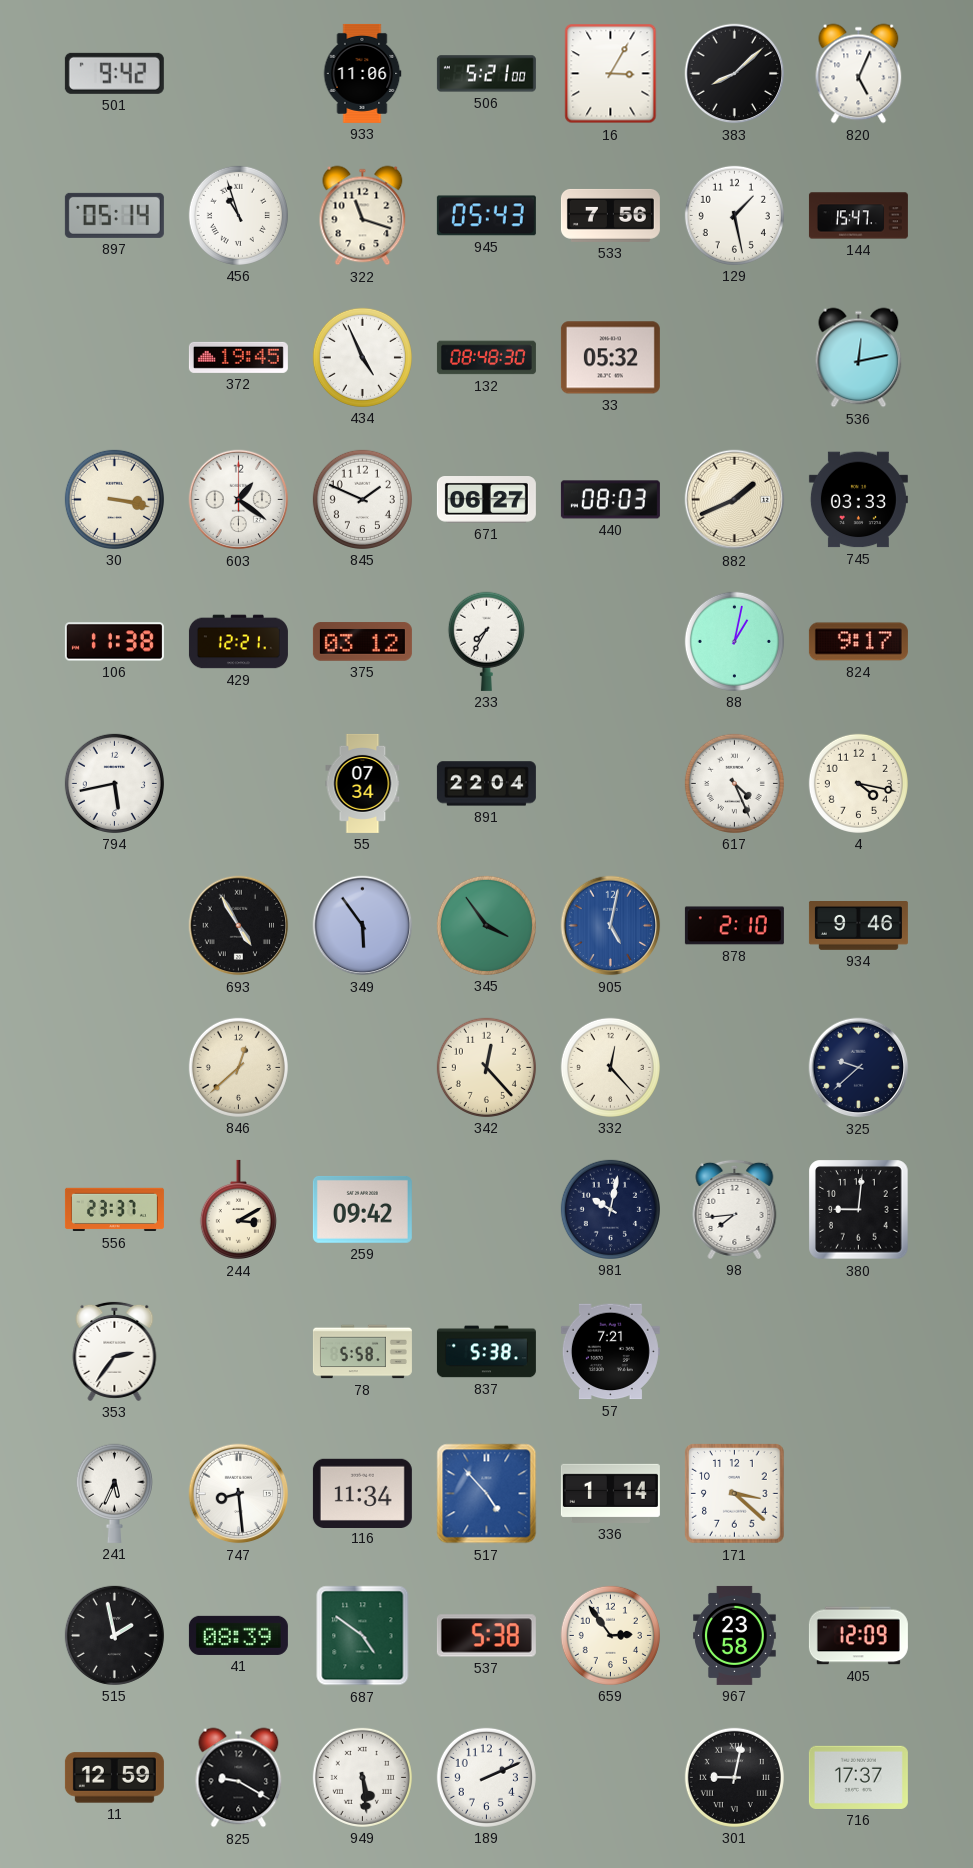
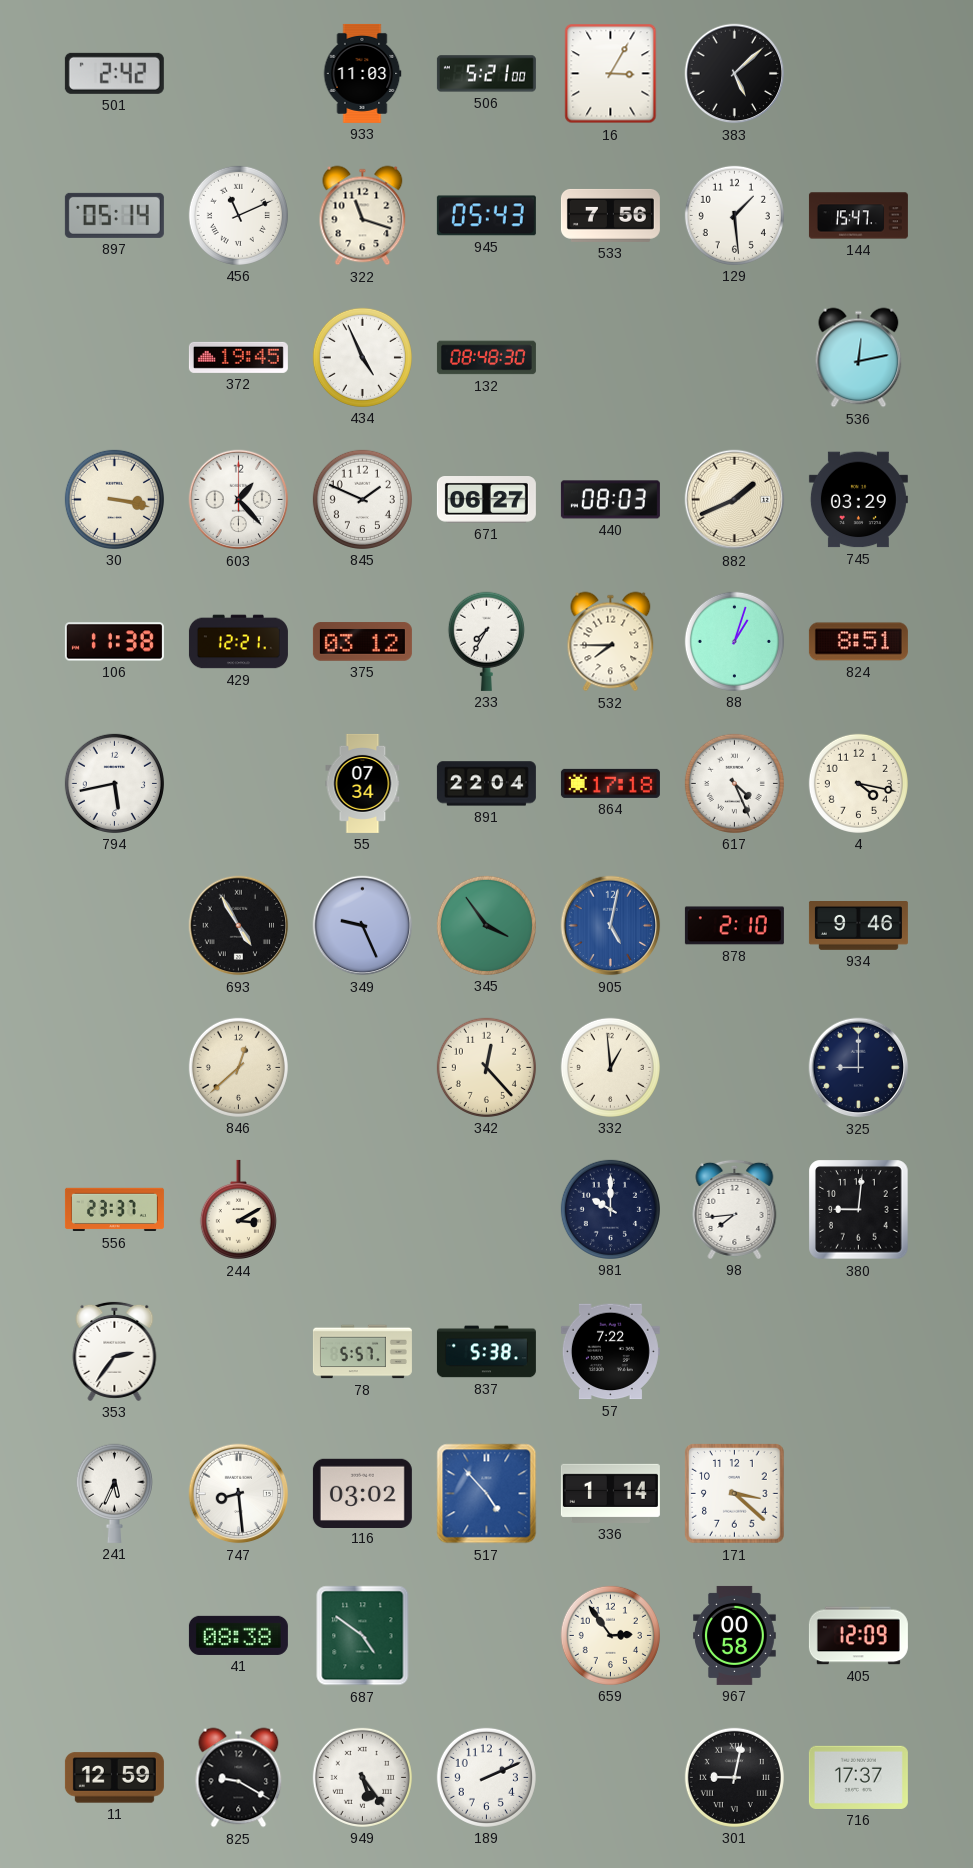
501: 9:42 -> 2:42
933: 11:06 -> 11:03
383: 8:08 -> 5:08
820: 5:04 -> none
456: 10:57 -> 11:11
129: 1:28 -> 1:29
33: 05:32 -> none
603: 1:21 -> 1:23
745: 03:33 -> 03:29
532: none -> 7:45
88: 1:02 -> 1:03
824: 9:17 -> 8:51
864: none -> 17:18
349: 5:54 -> 9:26
332: 12:23 -> 12:59
325: 9:38 -> 9:00
259: 09:42 -> none
981: 10:02 -> 10:00
78: 5:58 -> 5:57
57: 7:21 -> 7:22
116: 11:34 -> 03:02
515: 1:58 -> none
41: 08:39 -> 08:38
537: 5:38 -> none
967: 23:58 -> 00:58
949: 5:29 -> 5:24
